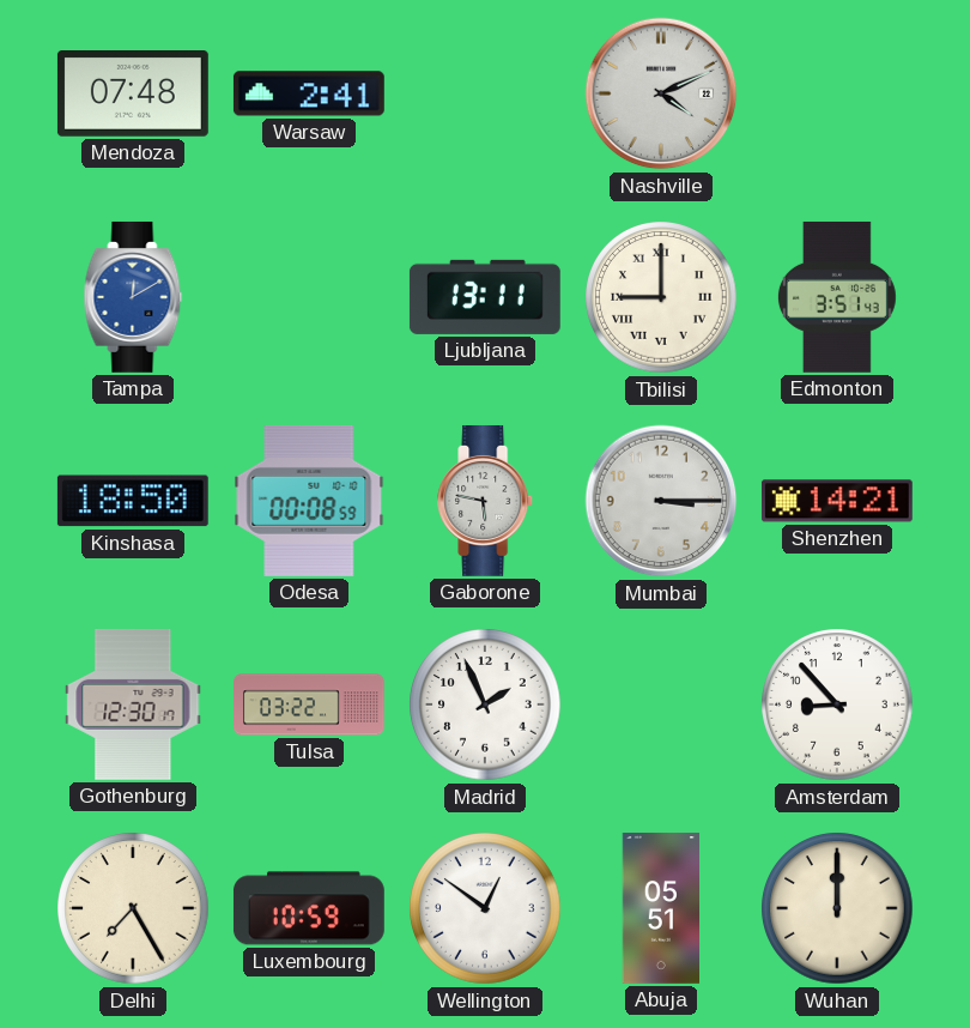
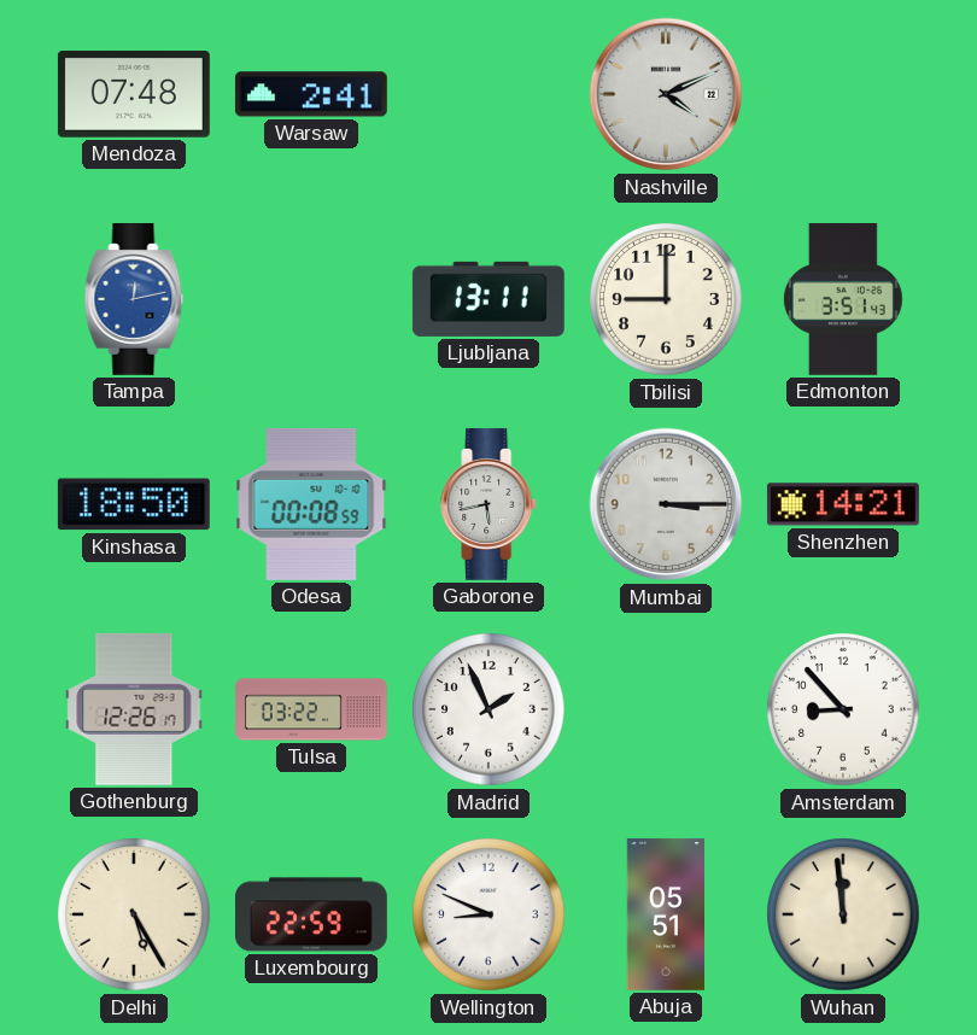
Tampa: 12:10 -> 12:13
Tbilisi numerals: Roman -> Arabic
Gaborone: 5:47 -> 5:43
Gothenburg: 12:30 -> 12:26
Delhi: 7:25 -> 5:25
Luxembourg: 10:59 -> 22:59
Wellington: 12:51 -> 8:49
Wuhan: 12:00 -> 11:59
